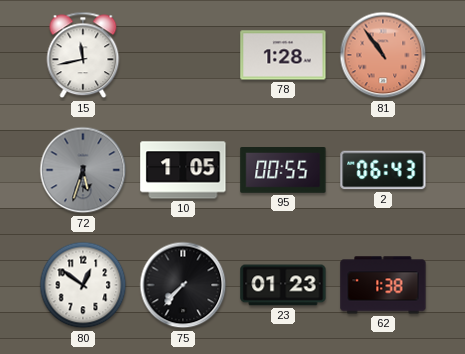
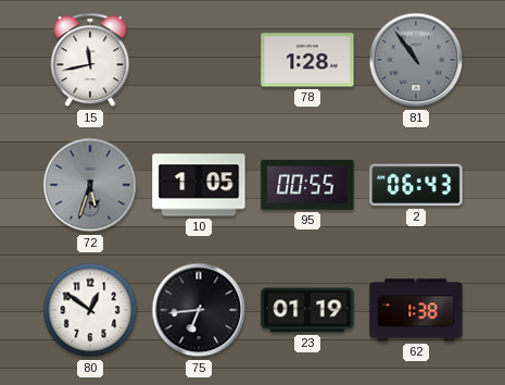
81 dial: salmon -> grey
75: 7:37 -> 6:44
23: 01:23 -> 01:19
